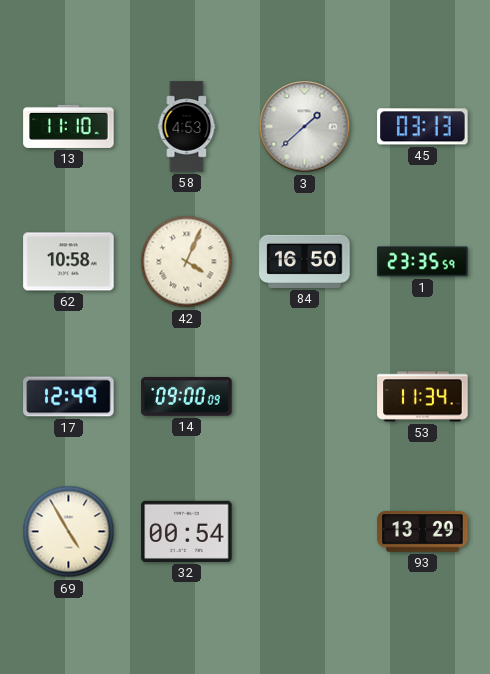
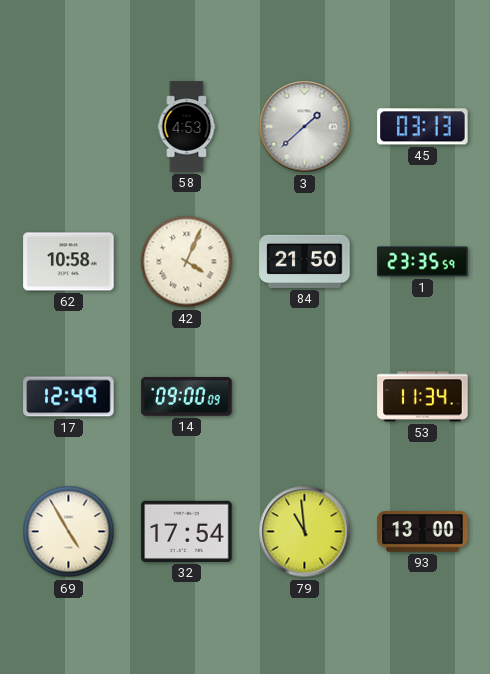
13: 11:10 -> none
84: 16:50 -> 21:50
32: 00:54 -> 17:54
79: none -> 10:59
93: 13:29 -> 13:00
